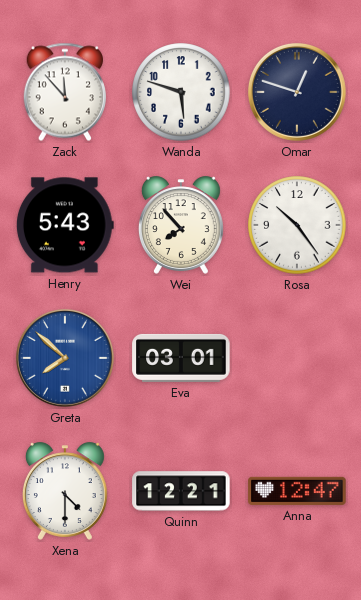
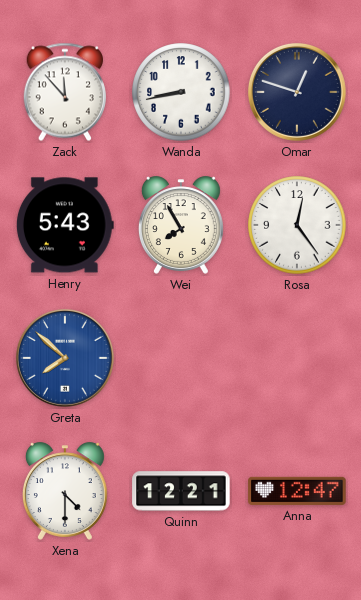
Wanda: 5:48 -> 8:43
Wei: 7:53 -> 7:55
Rosa: 10:24 -> 12:24
Eva: 03:01 -> none
